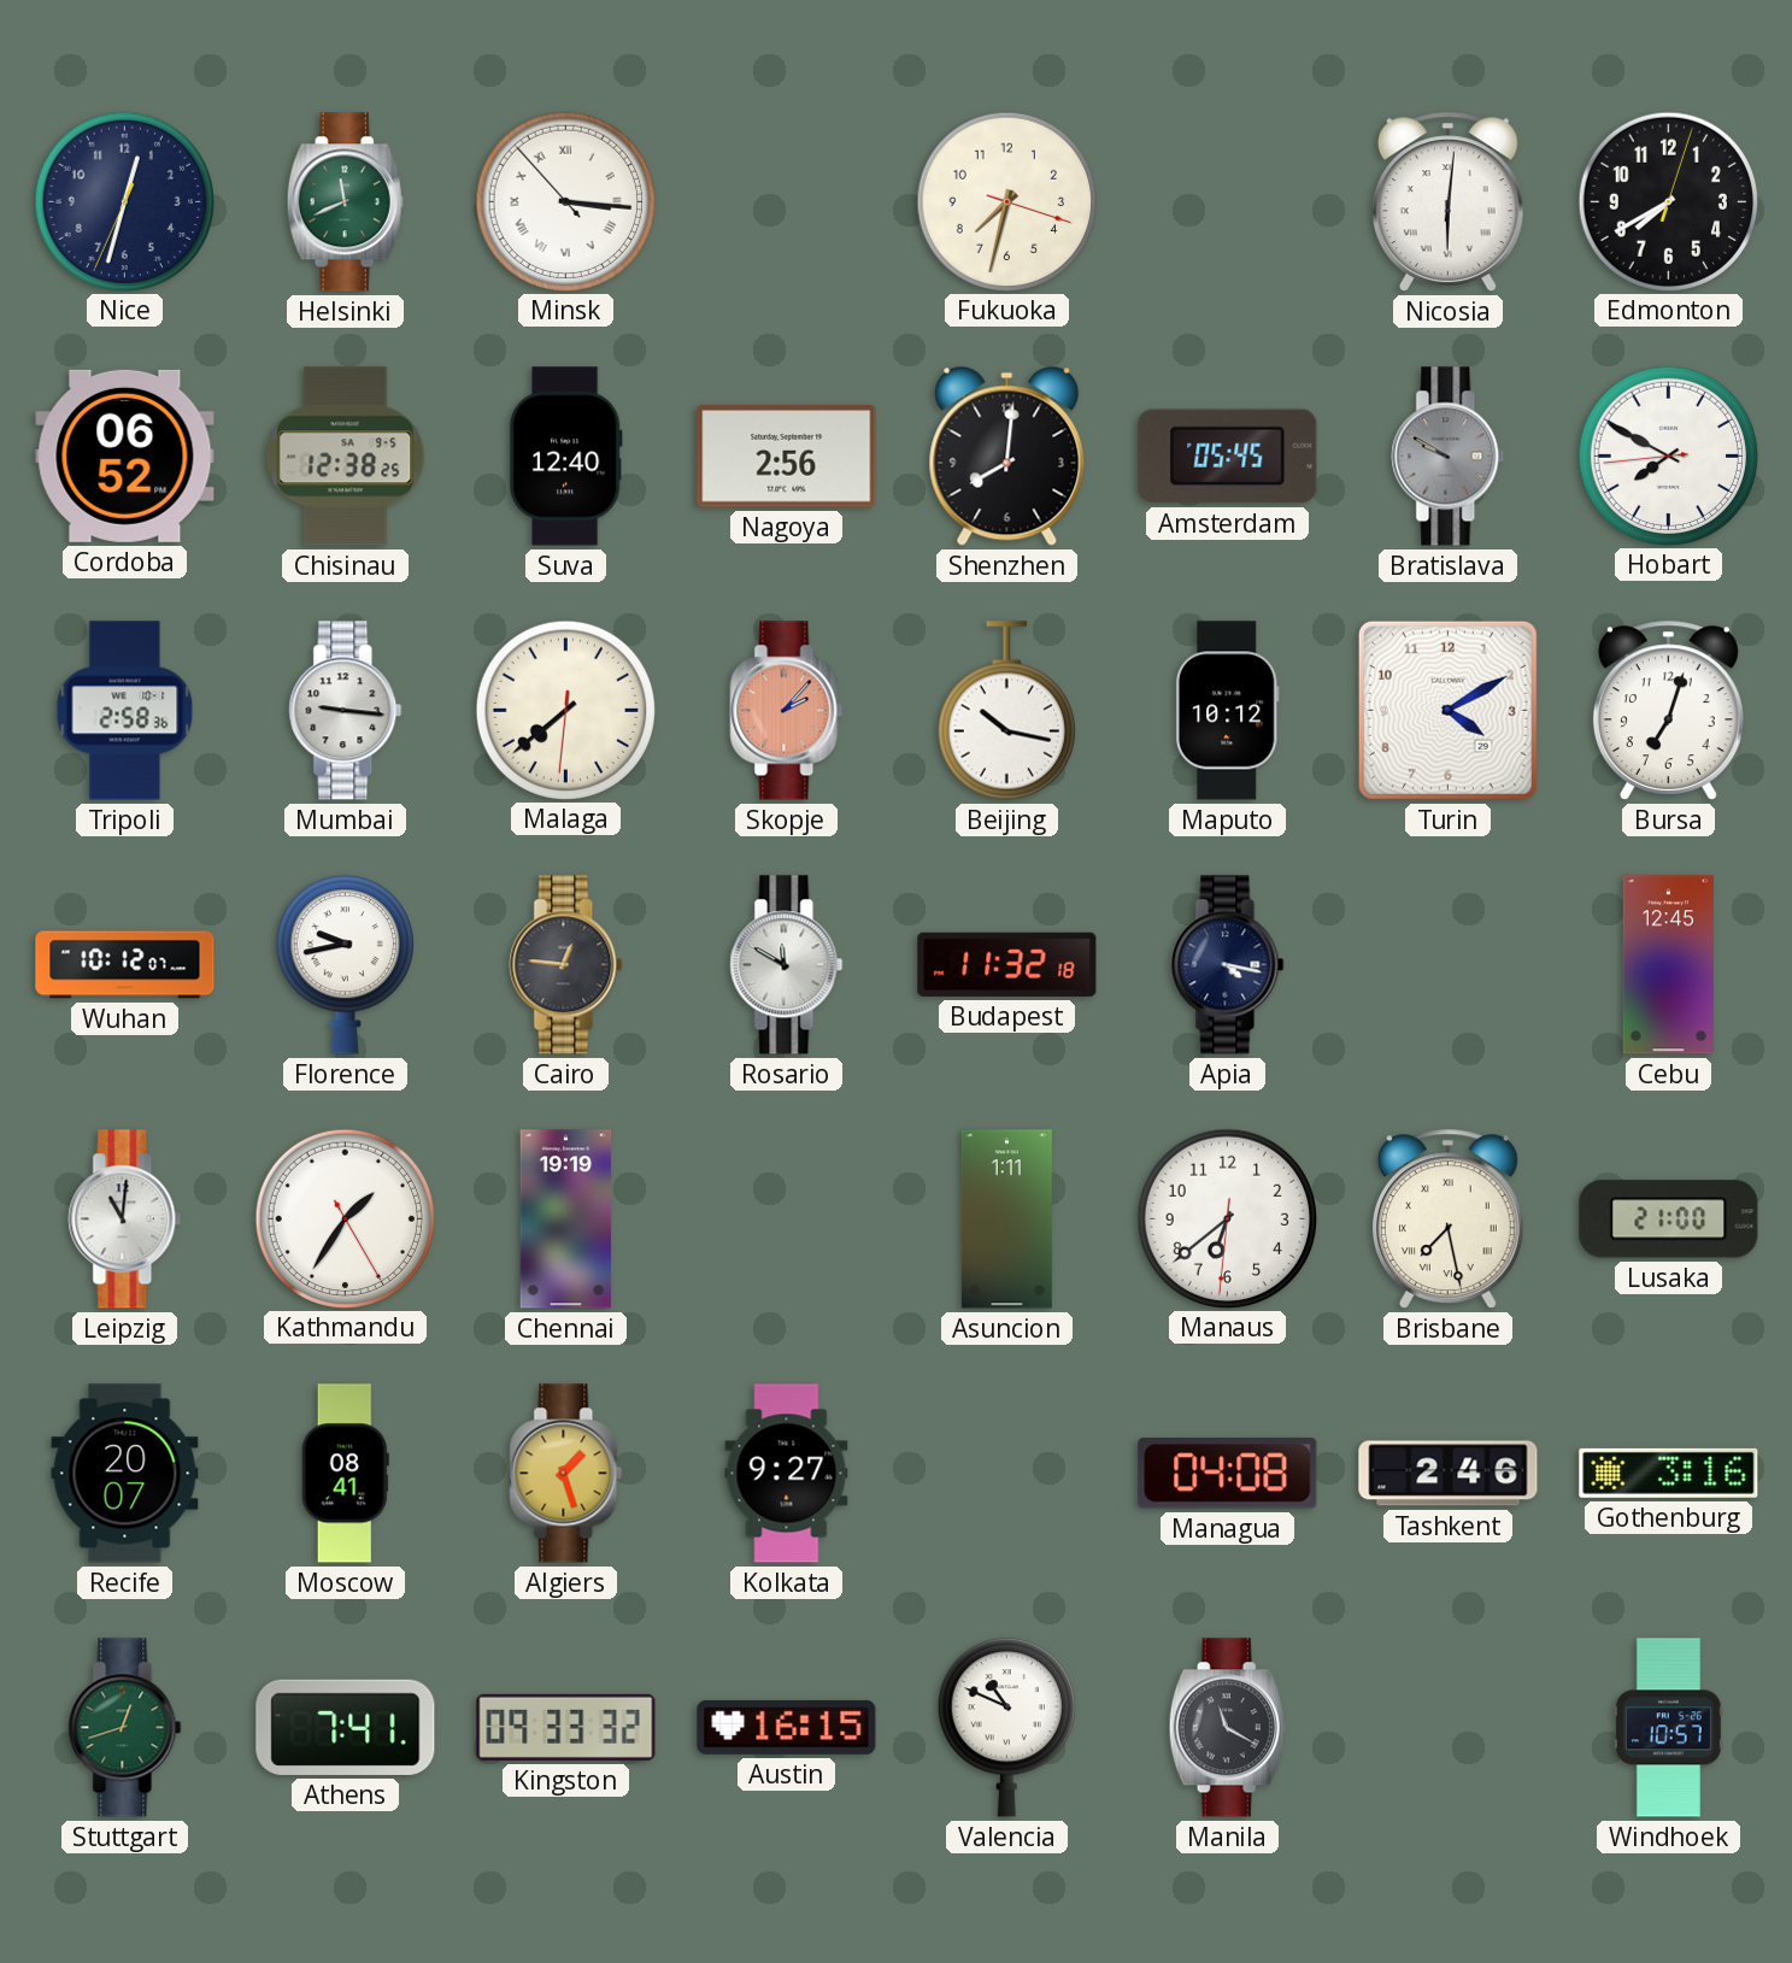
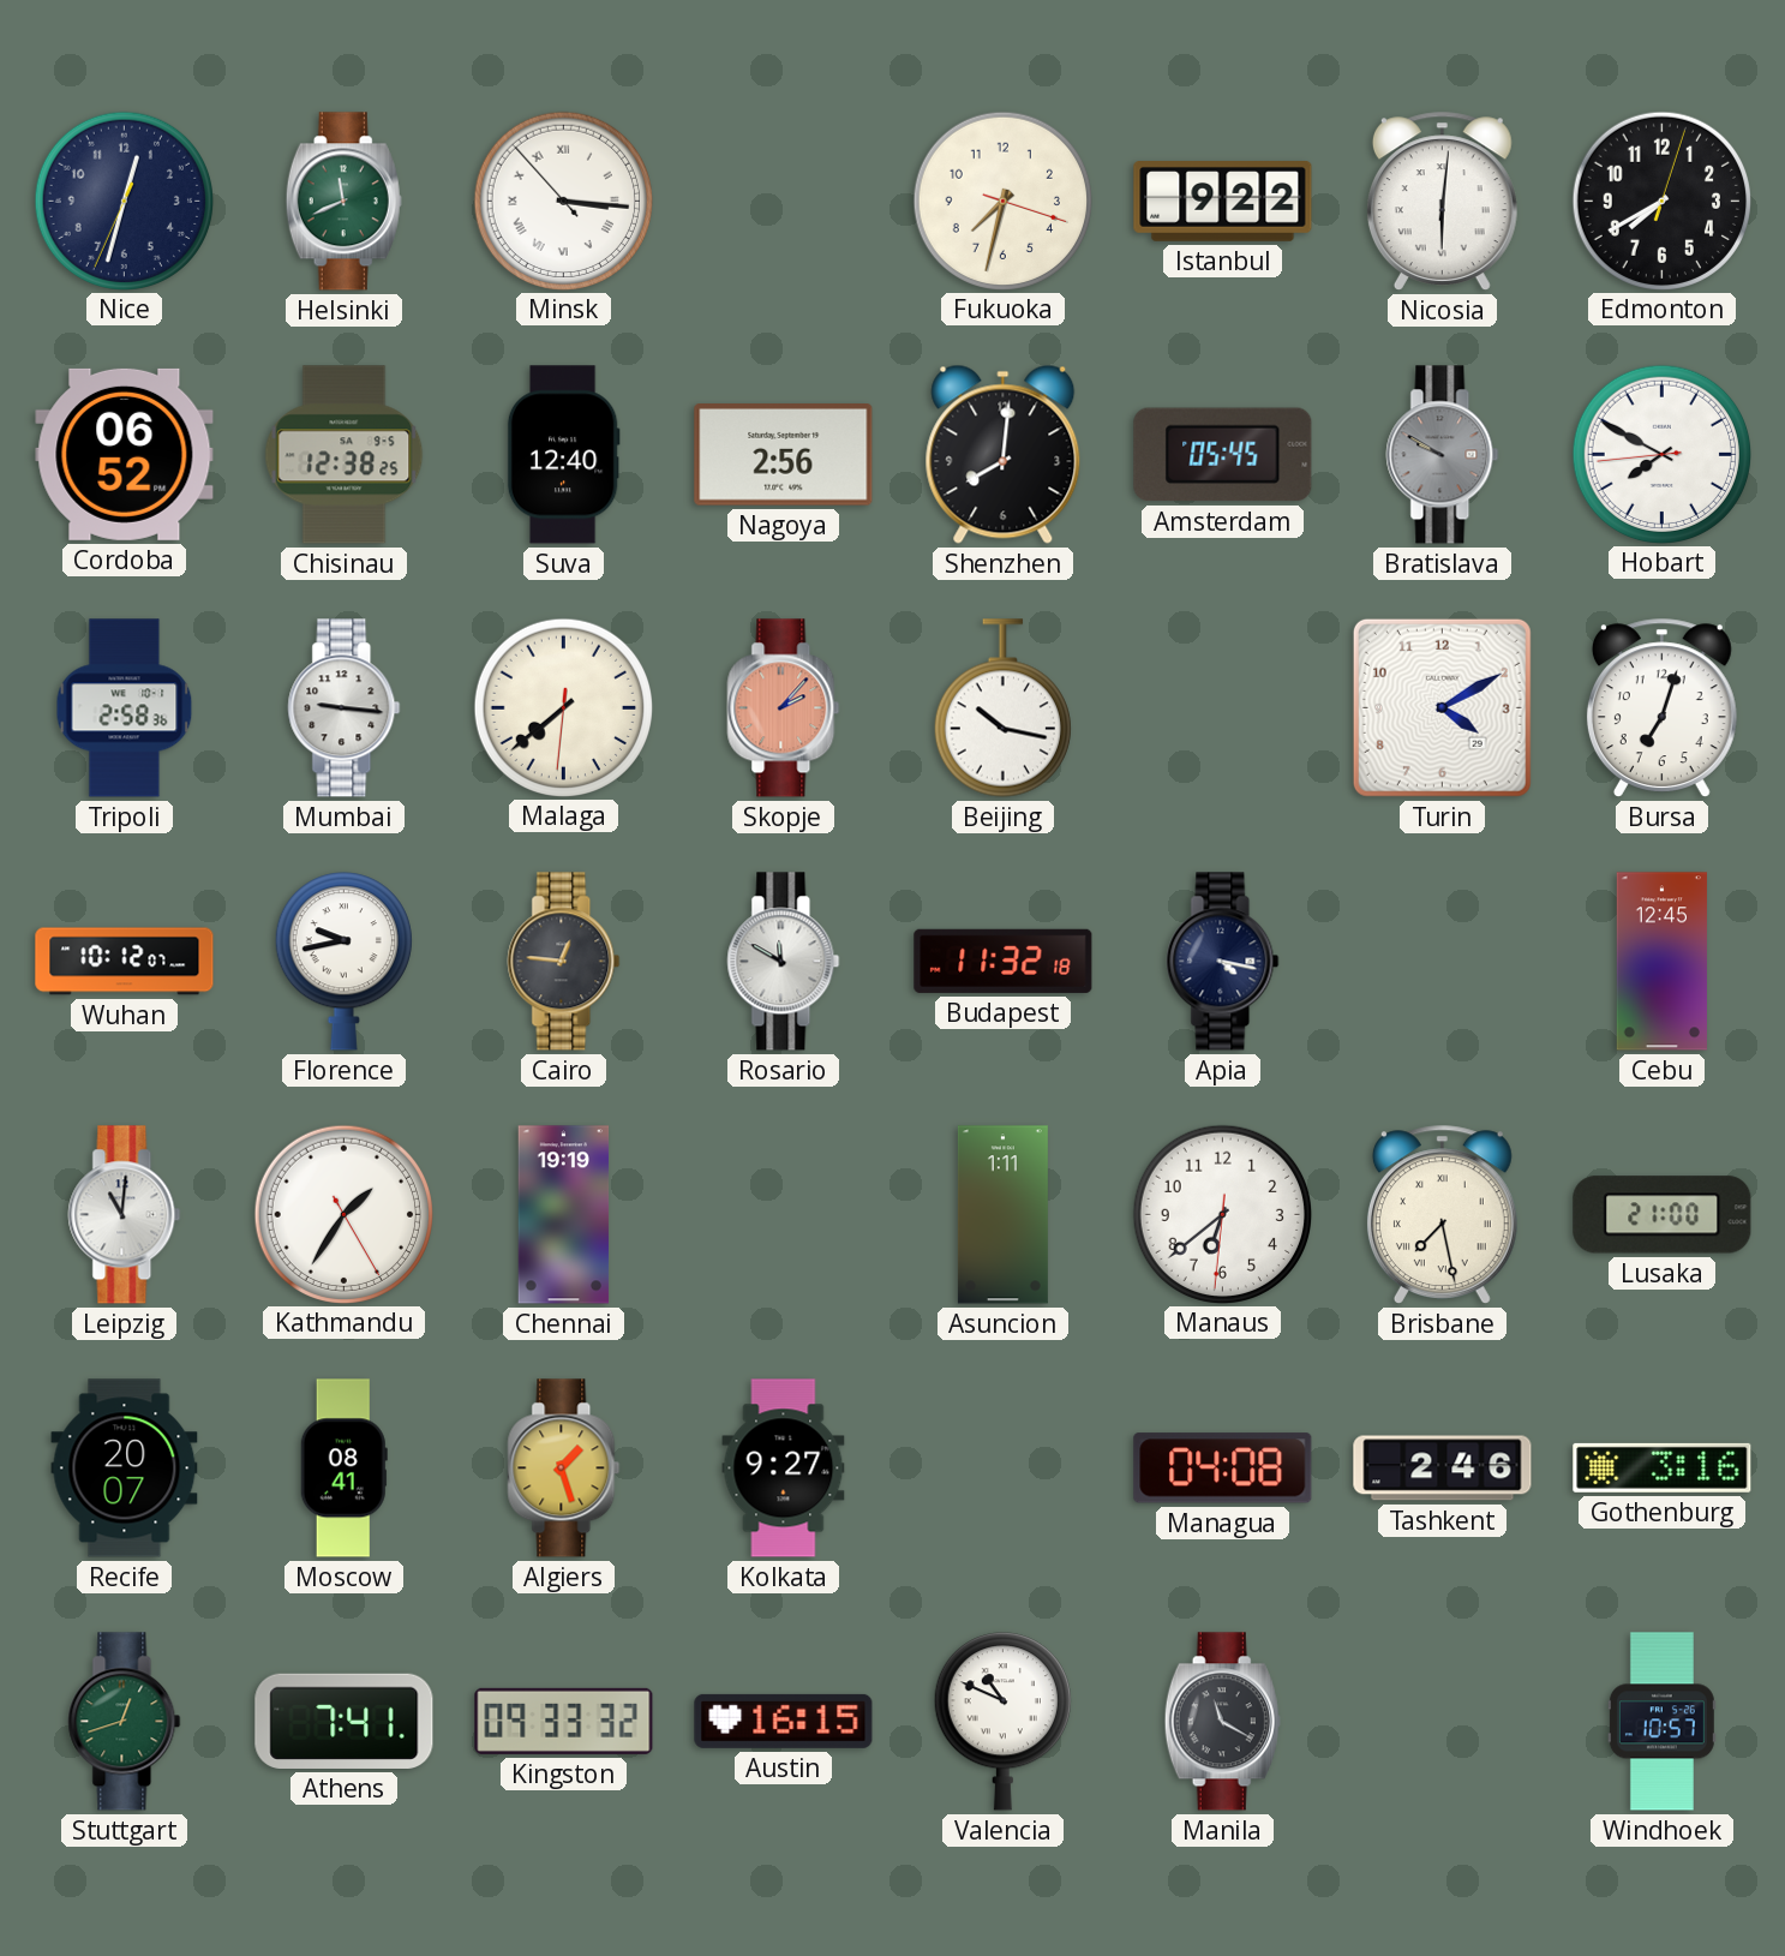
Istanbul: none -> 9:22
Maputo: 10:12 -> none
